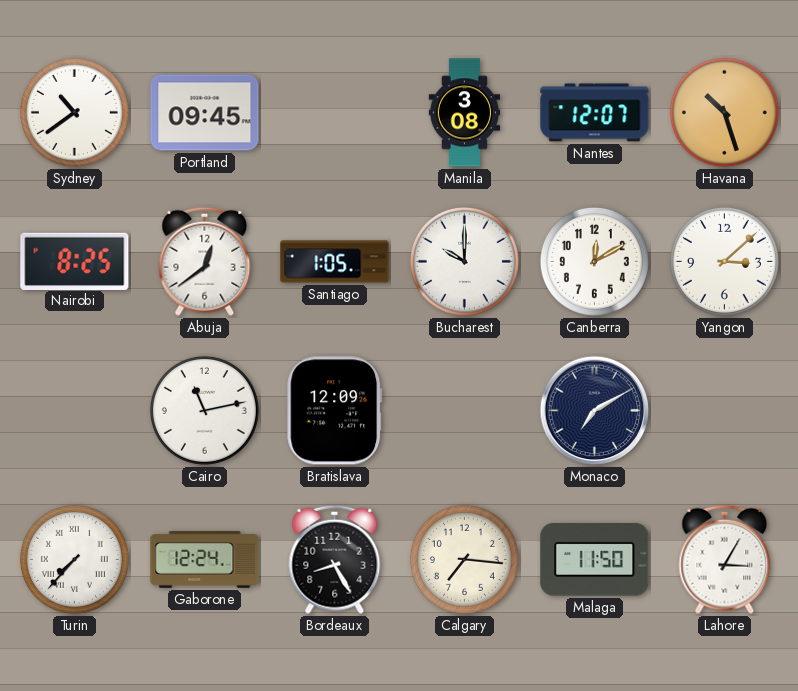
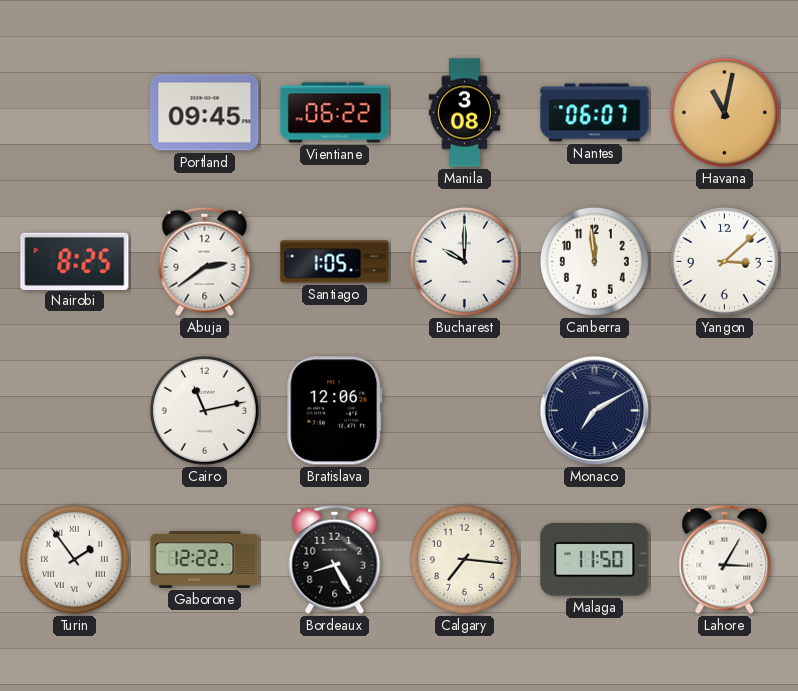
Sydney: 10:39 -> none
Vientiane: none -> 06:22
Nantes: 12:07 -> 06:07
Havana: 10:27 -> 11:02
Abuja: 12:39 -> 2:39
Canberra: 12:10 -> 11:59
Bratislava: 12:09 -> 12:06
Turin: 7:37 -> 1:54
Gaborone: 12:24 -> 12:22
